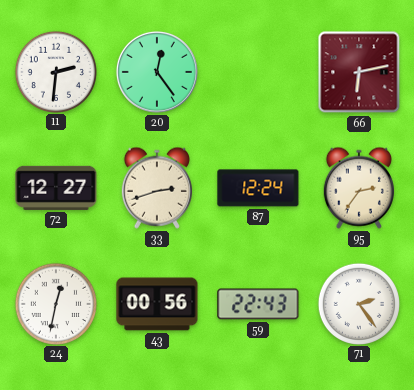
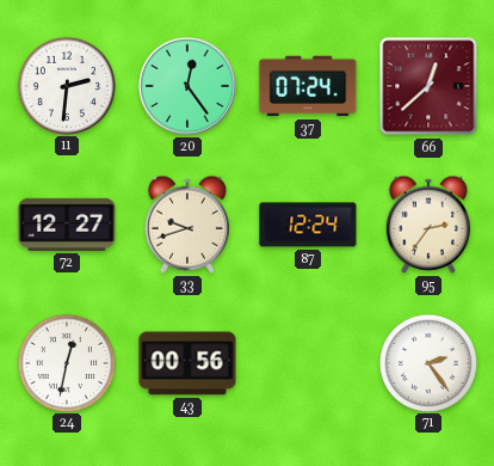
37: none -> 07:24
66: 6:13 -> 12:38
33: 2:42 -> 9:42
59: 22:43 -> none
